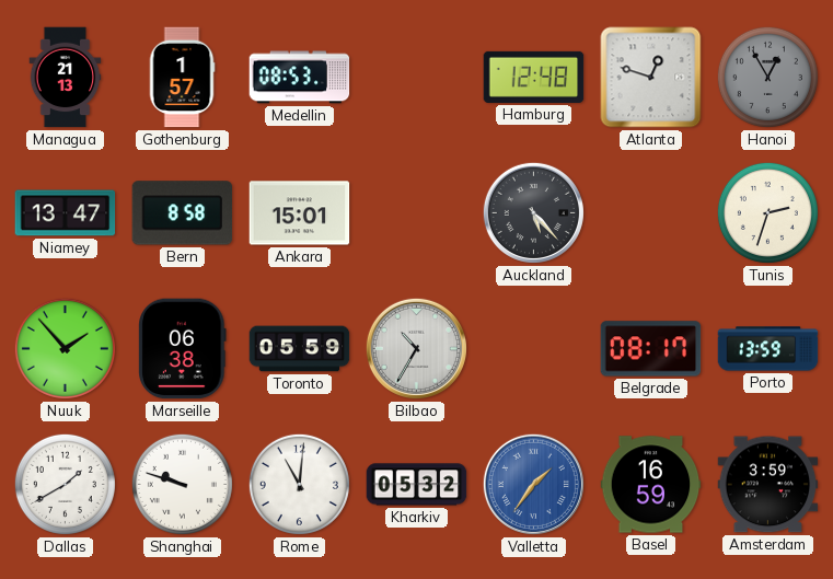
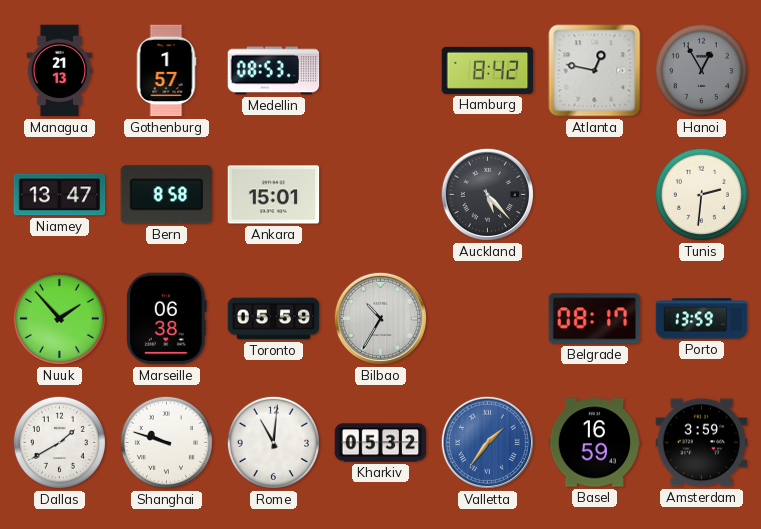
Hamburg: 12:48 -> 8:42
Atlanta: 12:48 -> 12:47
Tunis: 2:33 -> 2:31
